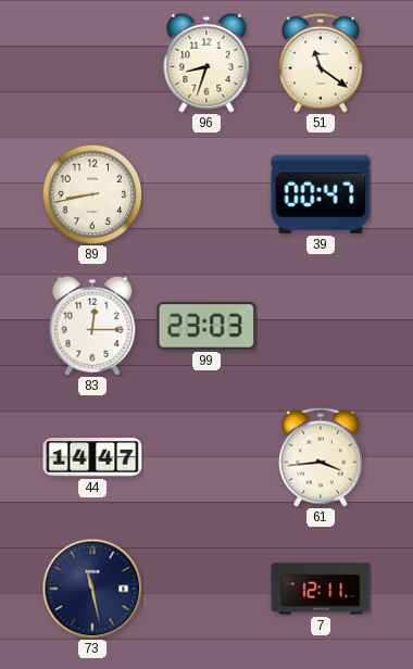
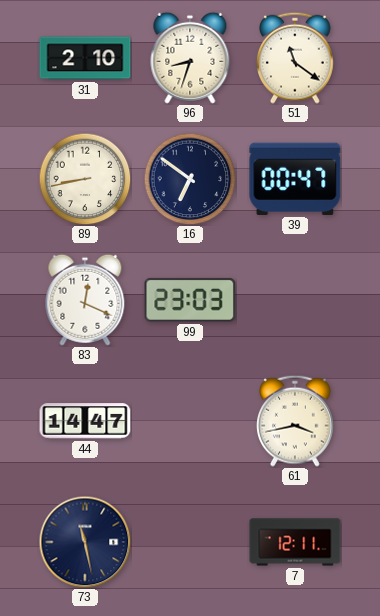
31: none -> 2:10
16: none -> 6:51
83: 12:15 -> 12:19
61: 3:44 -> 3:43
